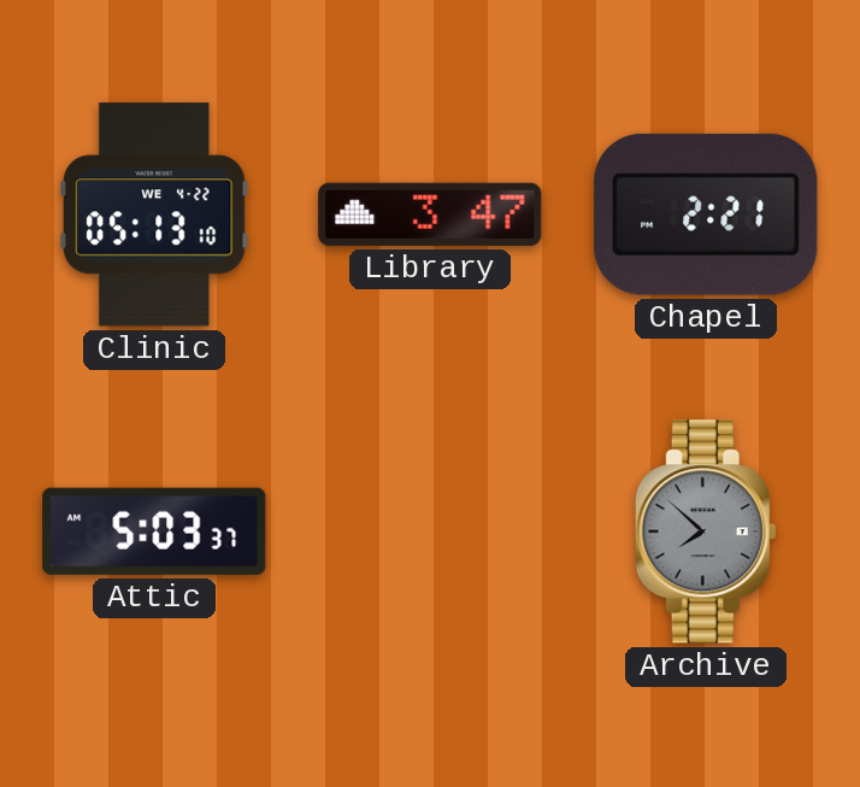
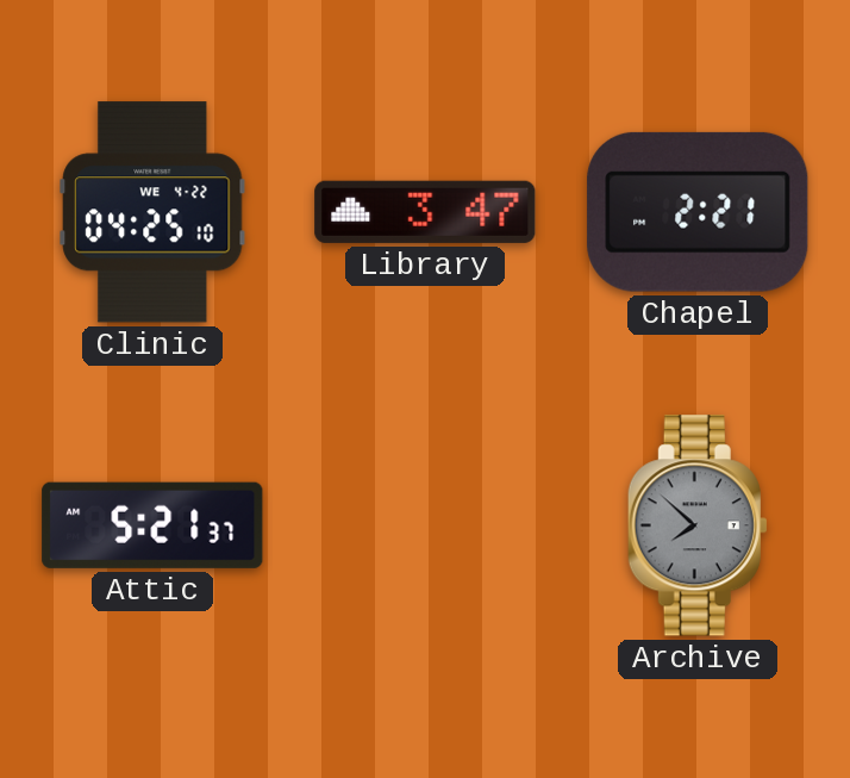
Clinic: 05:13 -> 04:25
Attic: 5:03 -> 5:21
